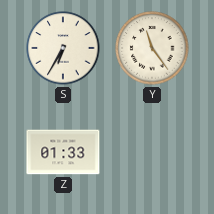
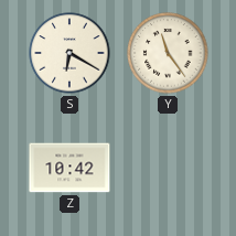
S: 6:35 -> 6:20
Z: 01:33 -> 10:42
